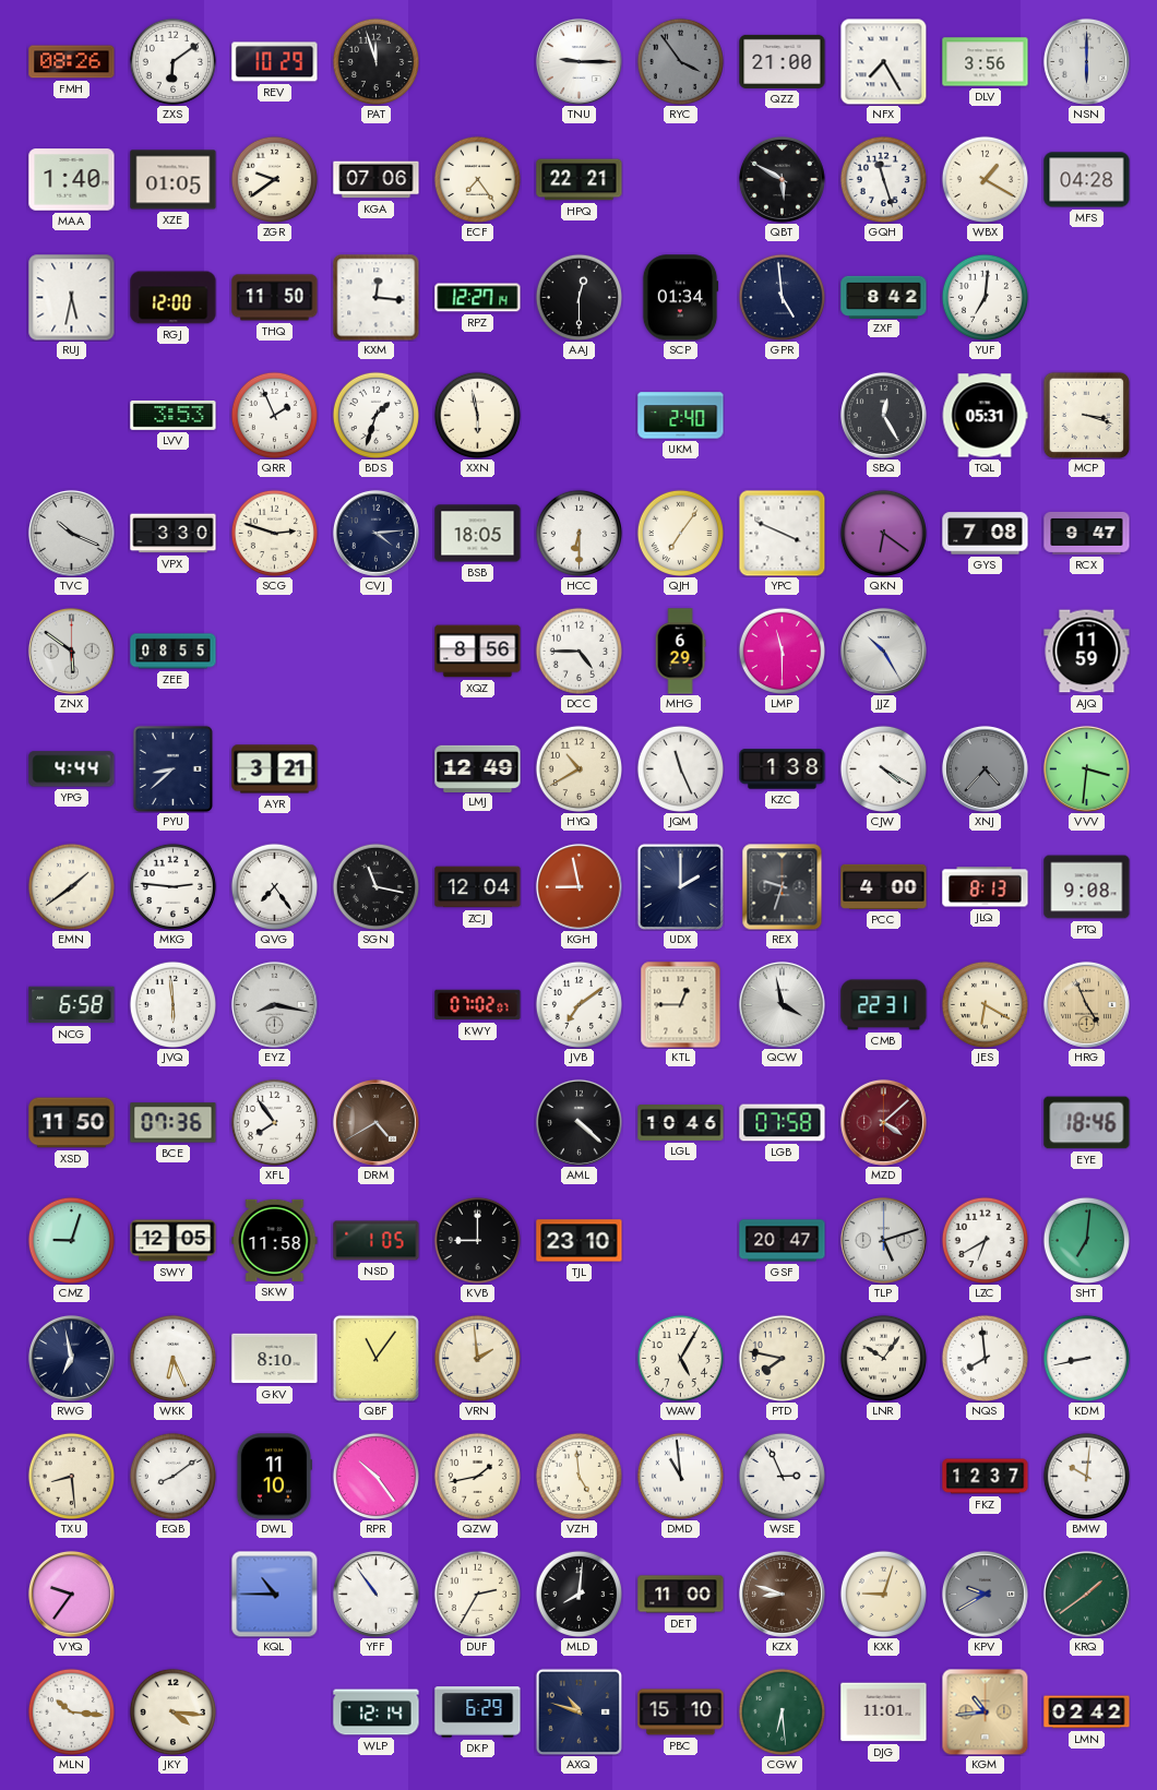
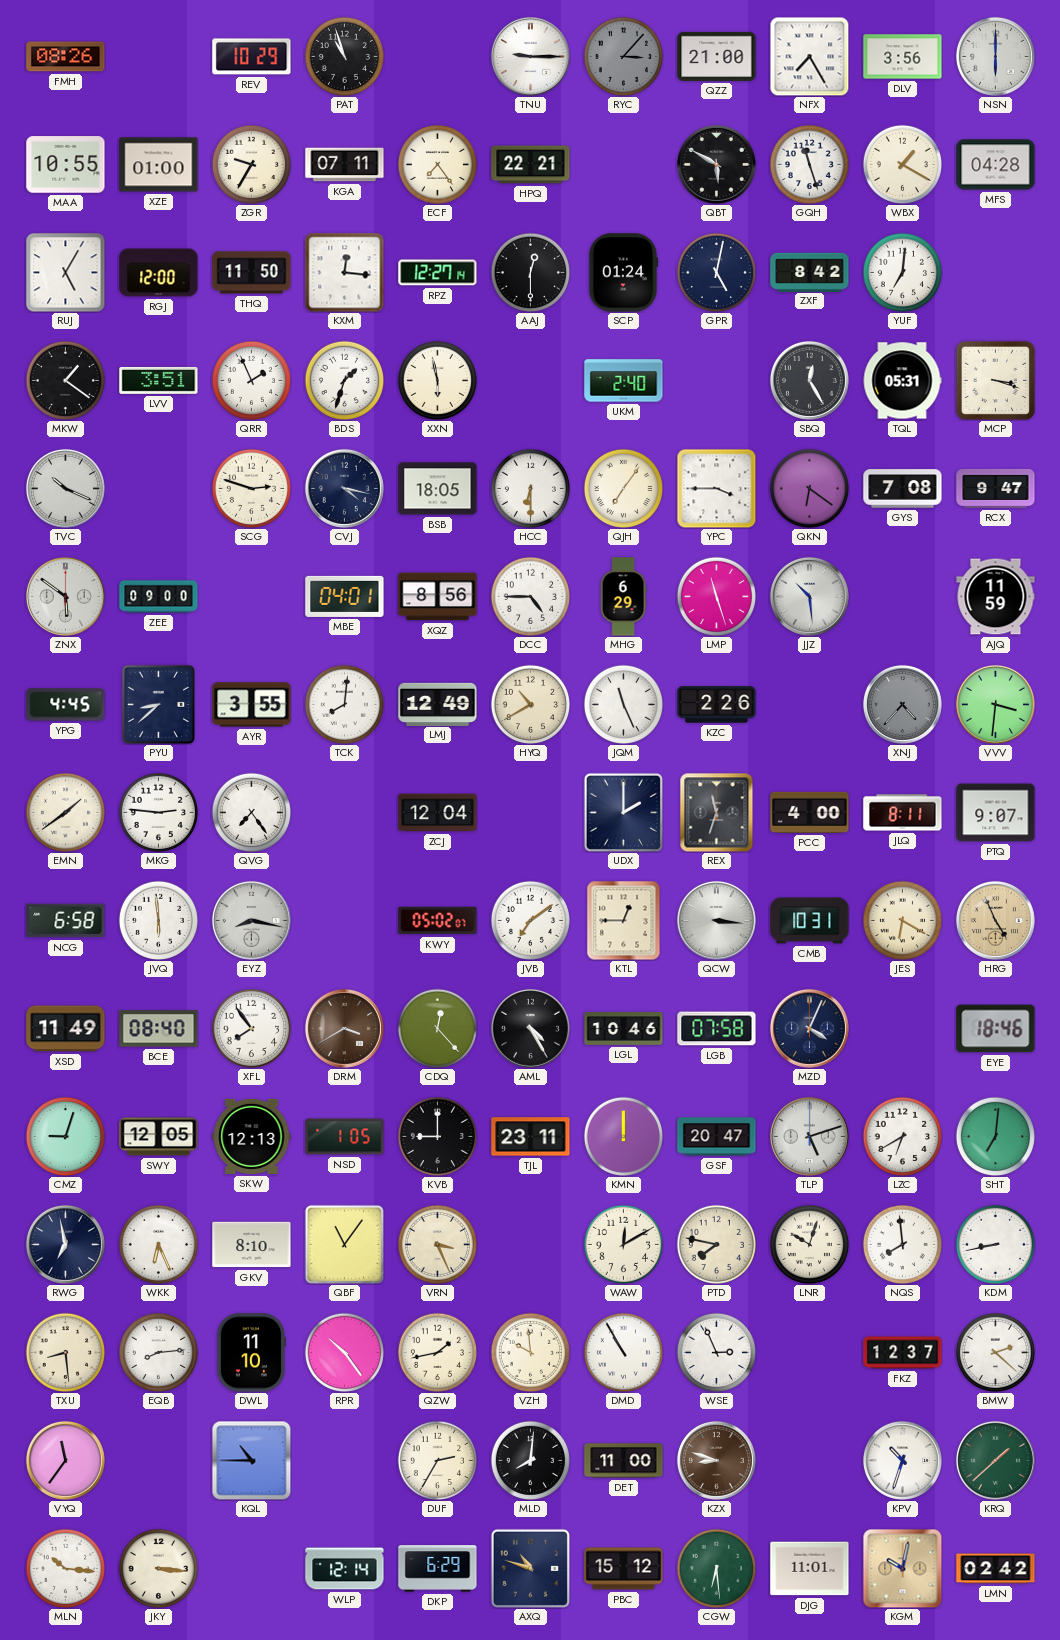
ZXS: 6:09 -> none
PAT: 11:57 -> 10:57
RYC: 3:54 -> 3:07
MAA: 1:40 -> 10:55
XZE: 01:05 -> 01:00
ZGR: 9:39 -> 9:35
KGA: 07:06 -> 07:11
RUJ: 5:32 -> 5:05
SCP: 01:34 -> 01:24
GPR: 4:59 -> 5:02
MKW: none -> 1:21
LVV: 3:53 -> 3:51
VPX: 3:30 -> none
CVJ: 4:14 -> 4:17
YPC: 3:49 -> 3:45
ZEE: 08:55 -> 09:00
MBE: none -> 04:01
LMP: 11:30 -> 11:27
JJZ: 10:25 -> 10:29
YPG: 4:44 -> 4:45
AYR: 3:21 -> 3:55
TCK: none -> 8:01
KZC: 1:38 -> 2:26
CJW: 4:20 -> none
SGN: 11:17 -> none
KGH: 8:58 -> none
REX: 9:33 -> 11:33
JLQ: 8:13 -> 8:11
PTQ: 9:08 -> 9:07
KWY: 07:02 -> 05:02
QCW: 3:58 -> 3:16
CMB: 22:31 -> 10:31
XSD: 11:50 -> 11:49
BCE: 07:36 -> 08:40
DRM: 4:40 -> 3:40
CDQ: none -> 12:23
AML: 4:22 -> 4:25
MZD: 4:08 -> 4:04
MZD dial: burgundy -> navy
SKW: 11:58 -> 12:13
TJL: 23:10 -> 23:11
KMN: none -> 12:00
VRN: 1:59 -> 3:26
WAW: 5:05 -> 12:10
LNR: 10:06 -> 10:03
EQB: 8:09 -> 8:14
VZH: 4:59 -> 9:59
DMD: 10:59 -> 10:55
BMW: 10:01 -> 2:22
VYQ: 9:36 -> 11:36
YFF: 10:54 -> none
KXK: 9:03 -> none
KPV: 9:40 -> 10:33
KPV dial: grey -> white
KRQ: 1:39 -> 1:38
JKY: 4:16 -> 3:16
PBC: 15:10 -> 15:12
KGM: 10:44 -> 10:02
